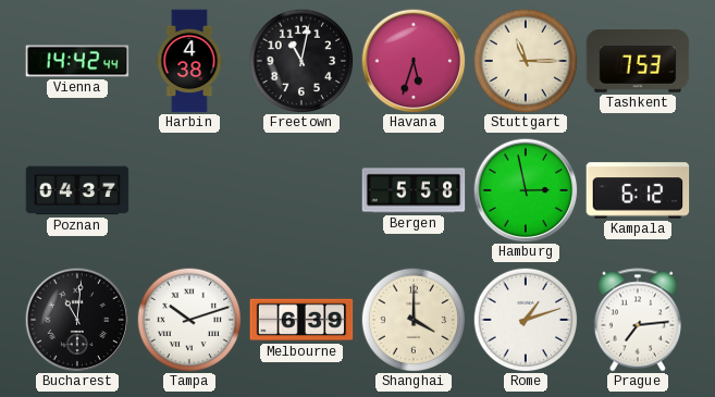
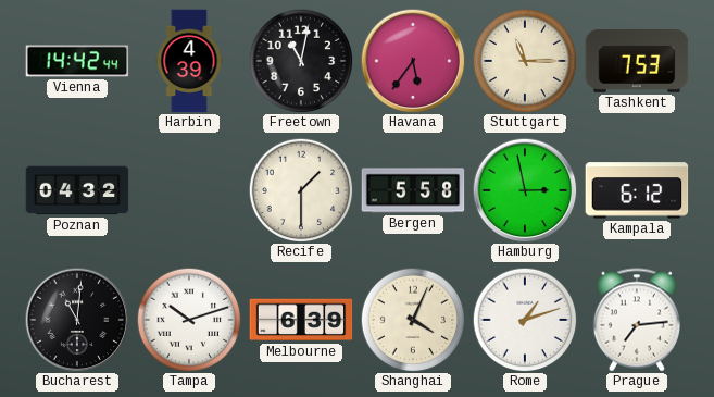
Harbin: 4:38 -> 4:39
Havana: 5:33 -> 5:36
Poznan: 04:37 -> 04:32
Recife: none -> 1:30
Shanghai: 4:00 -> 4:04
